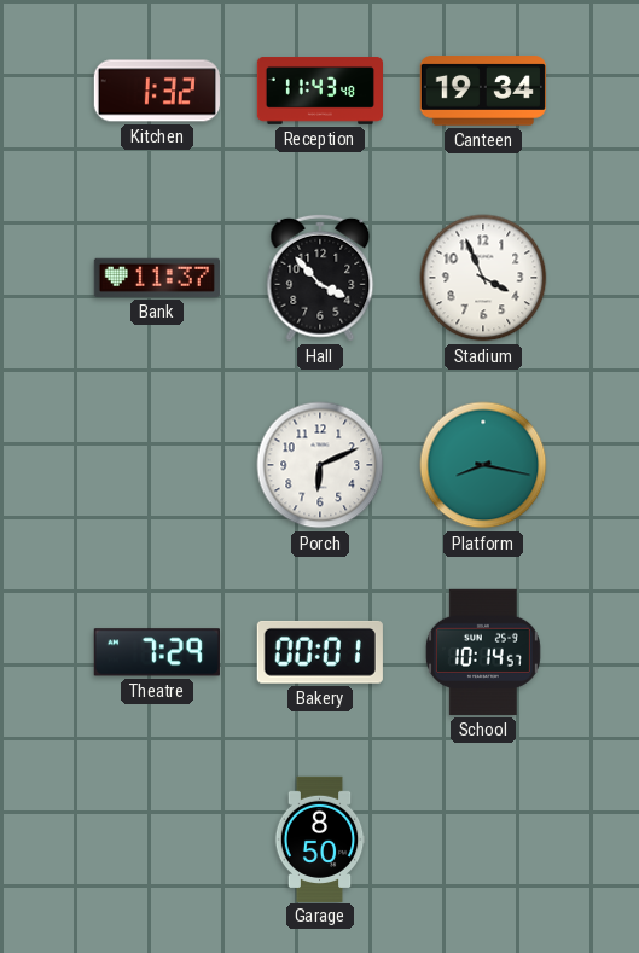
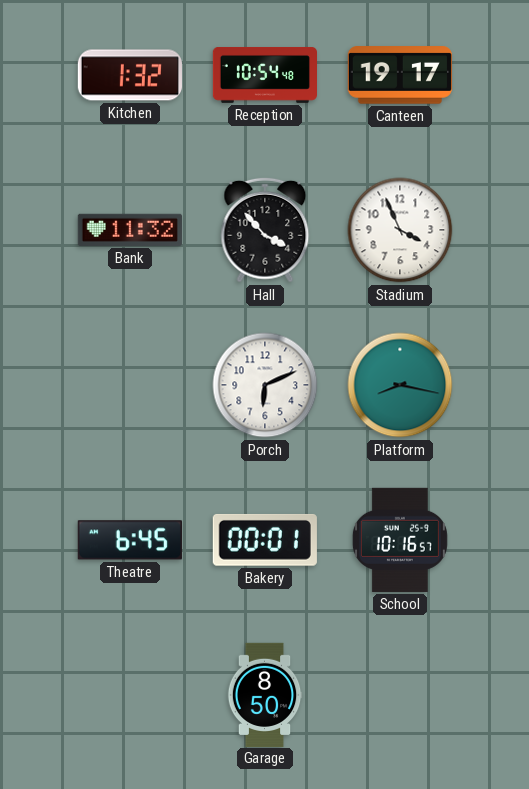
Reception: 11:43 -> 10:54
Canteen: 19:34 -> 19:17
Bank: 11:37 -> 11:32
Theatre: 7:29 -> 6:45
School: 10:14 -> 10:16
